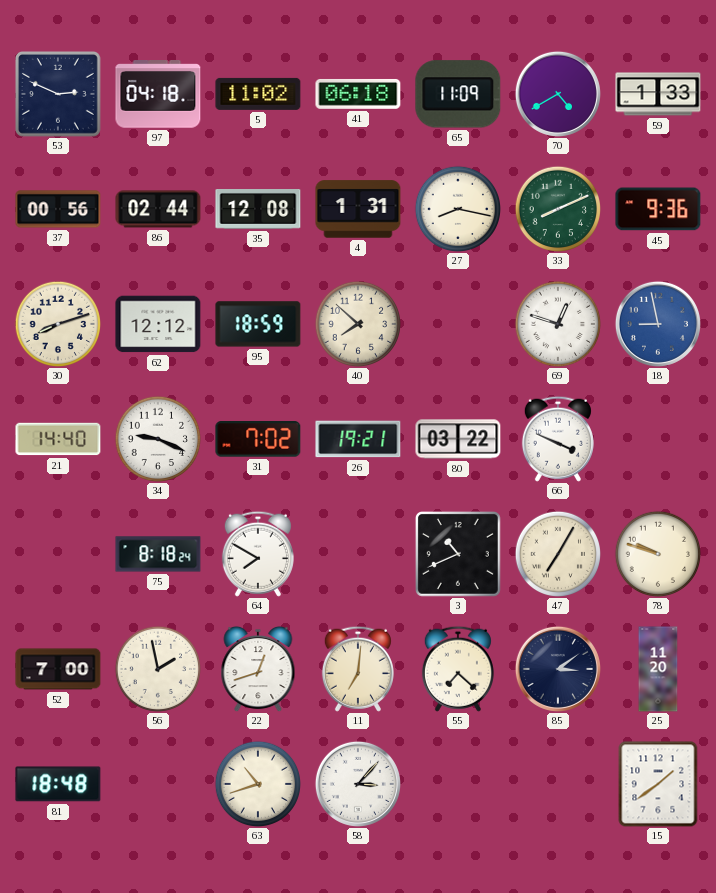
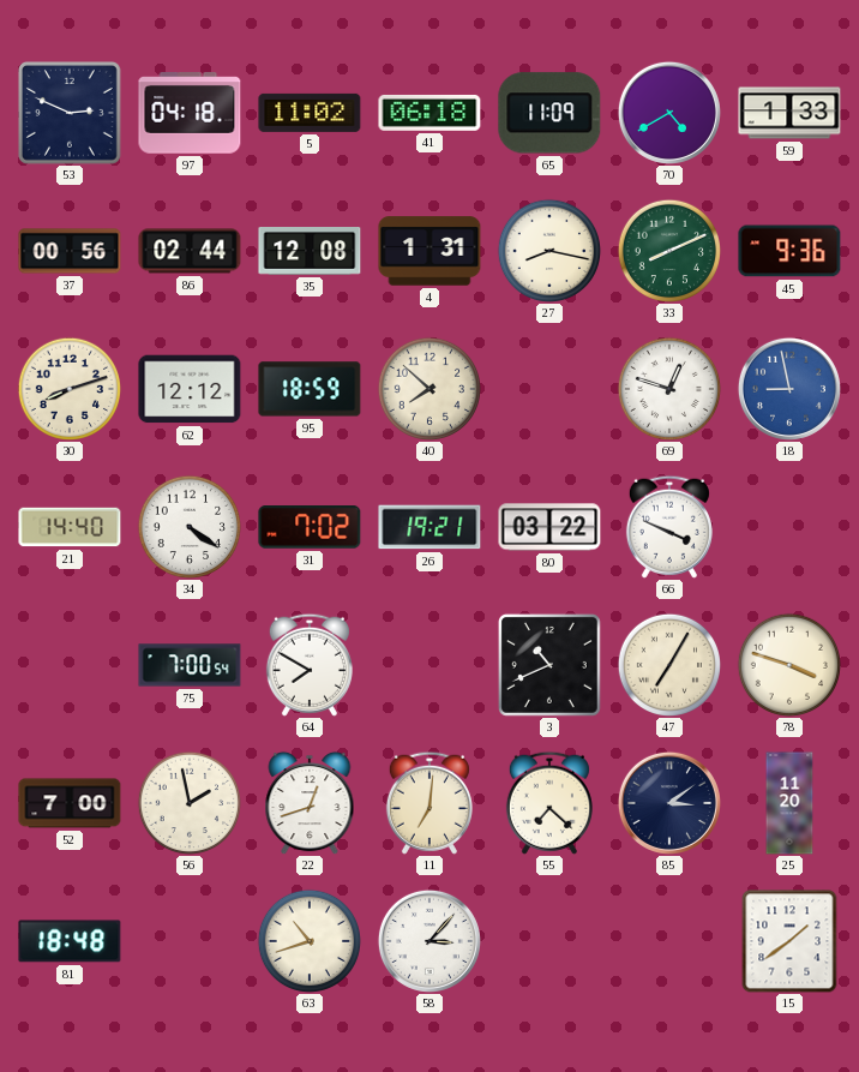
34: 9:19 -> 4:21
75: 8:18 -> 7:00
78: 9:48 -> 3:48
